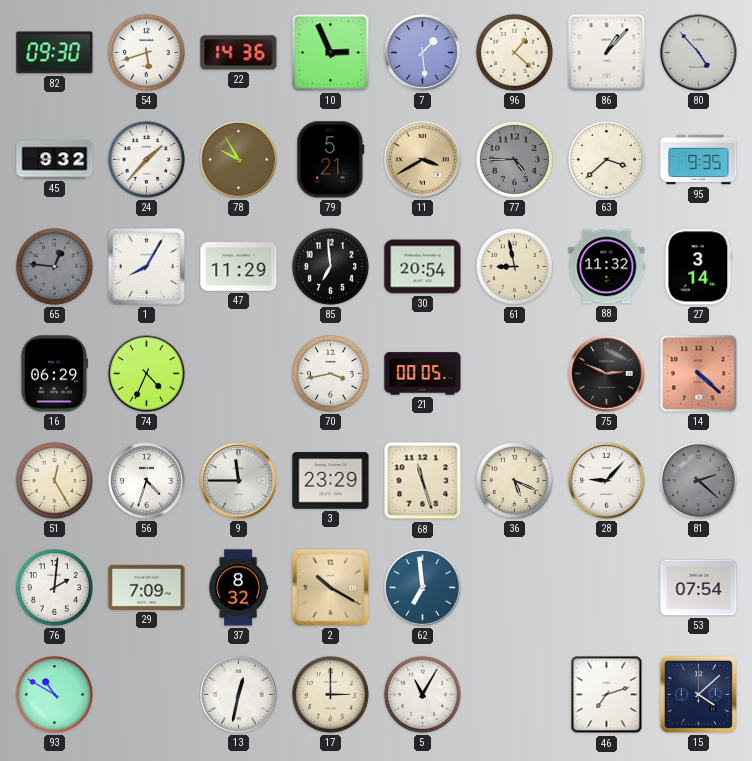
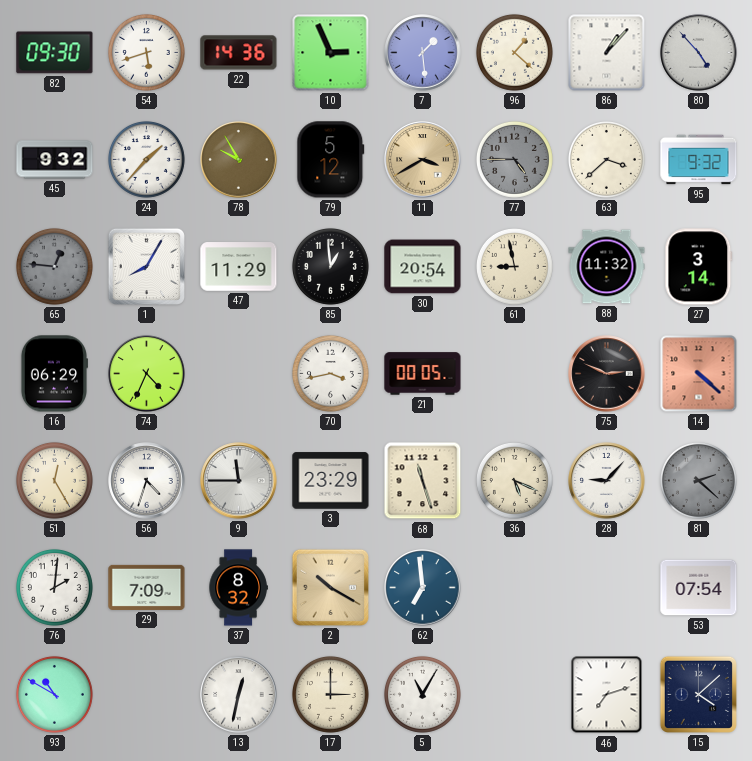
79: 5:21 -> 5:12
95: 9:35 -> 9:32
85: 6:59 -> 12:59
